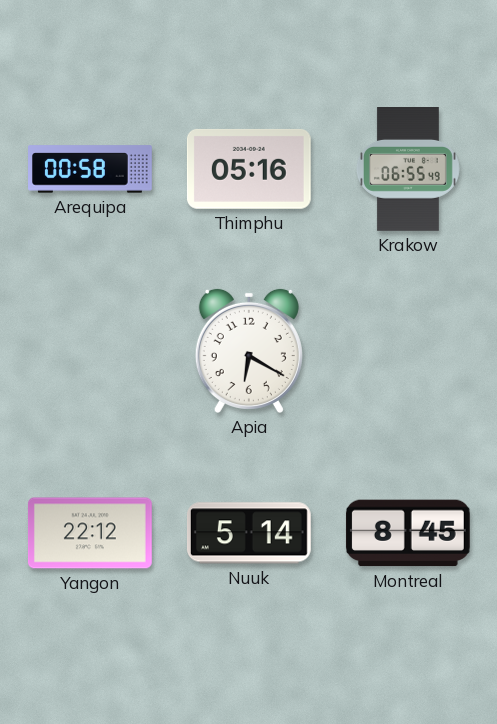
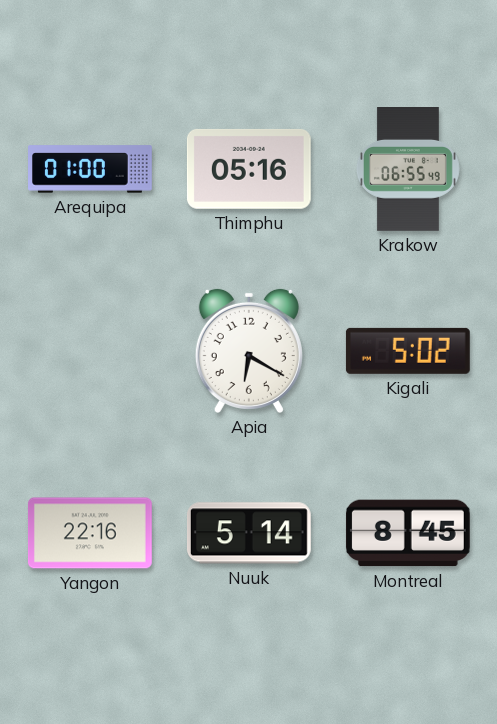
Arequipa: 00:58 -> 01:00
Kigali: none -> 5:02
Yangon: 22:12 -> 22:16
